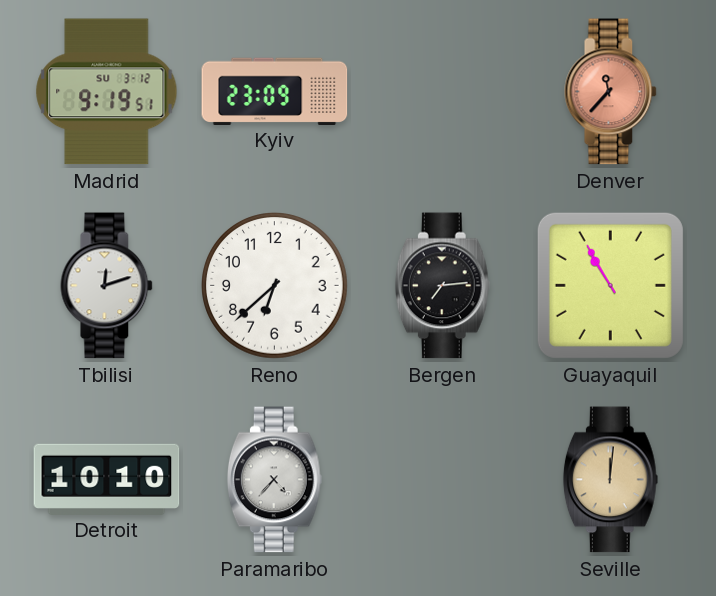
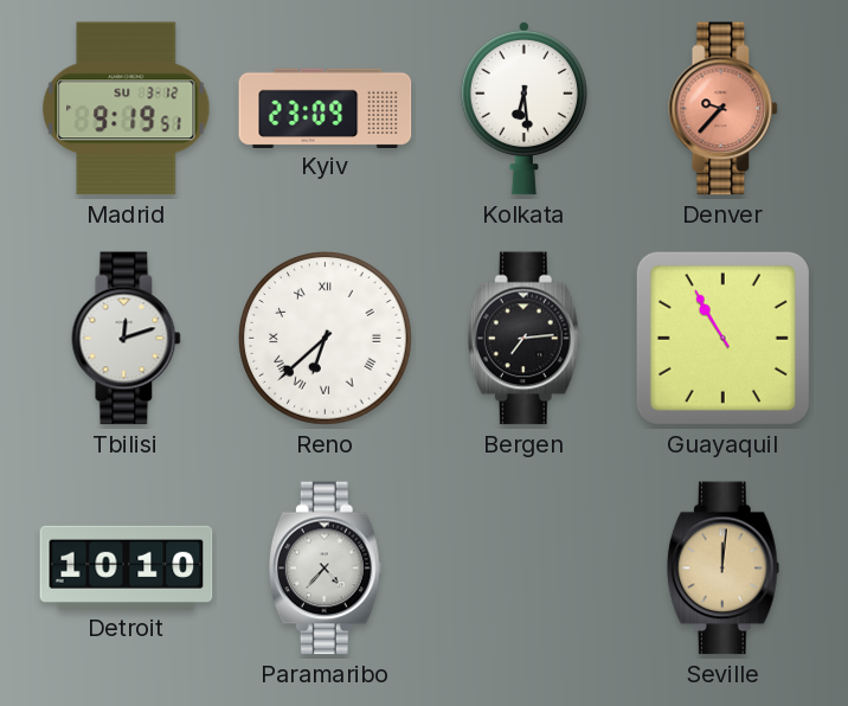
Kolkata: none -> 6:29
Denver: 11:37 -> 9:37
Reno numerals: Arabic -> Roman
